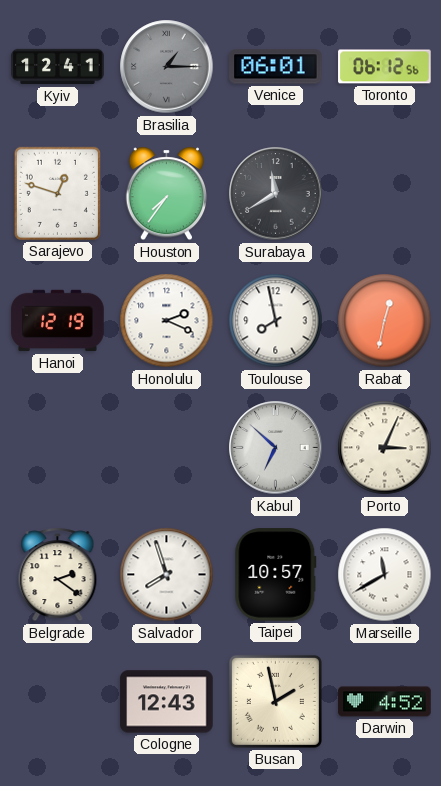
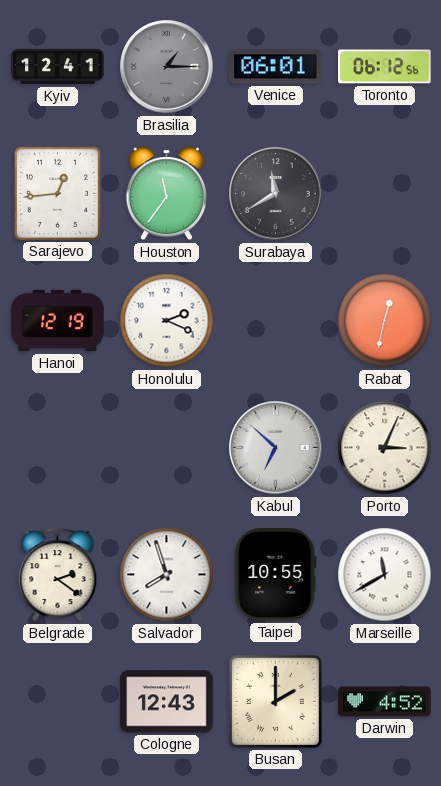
Sarajevo: 12:48 -> 12:44
Houston: 7:36 -> 11:36
Toulouse: 7:58 -> none
Taipei: 10:57 -> 10:55
Busan: 1:58 -> 2:00
